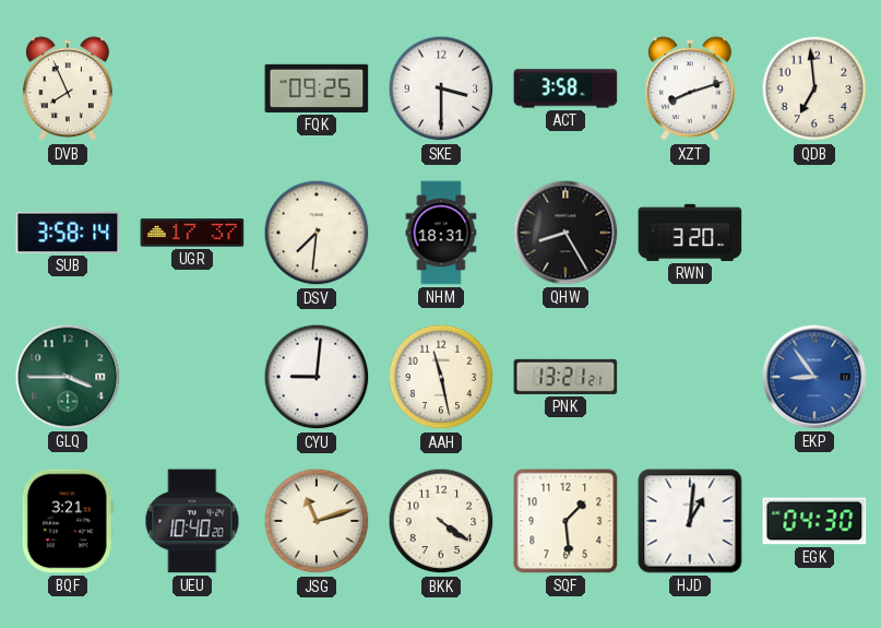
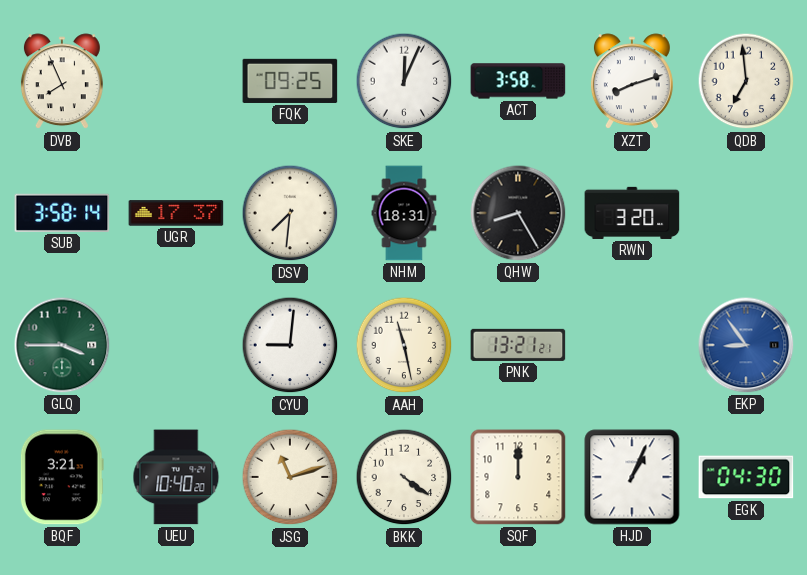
SKE: 3:30 -> 12:04
SQF: 1:29 -> 12:00
HJD: 1:01 -> 1:04
